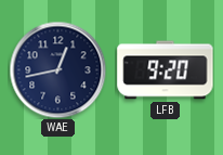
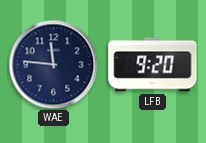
WAE: 12:43 -> 11:46
